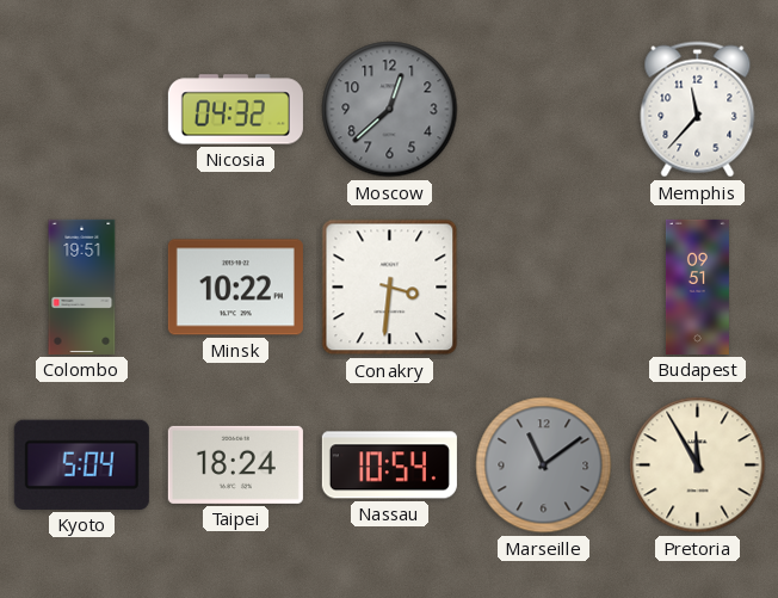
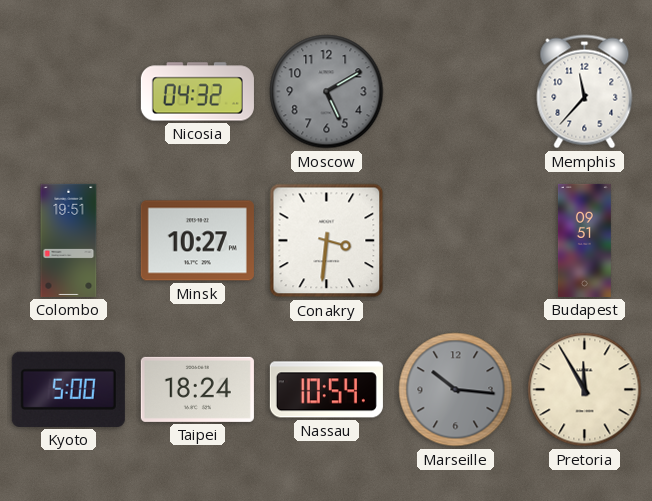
Moscow: 12:38 -> 5:10
Minsk: 10:22 -> 10:27
Kyoto: 5:04 -> 5:00
Marseille: 11:09 -> 10:16
